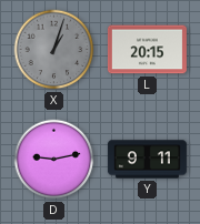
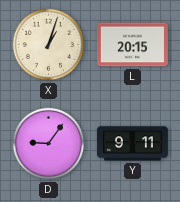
X dial: grey -> cream
D: 9:13 -> 9:06
